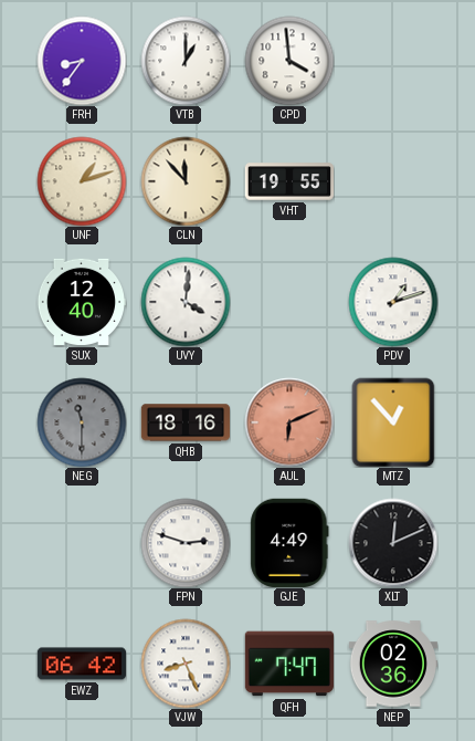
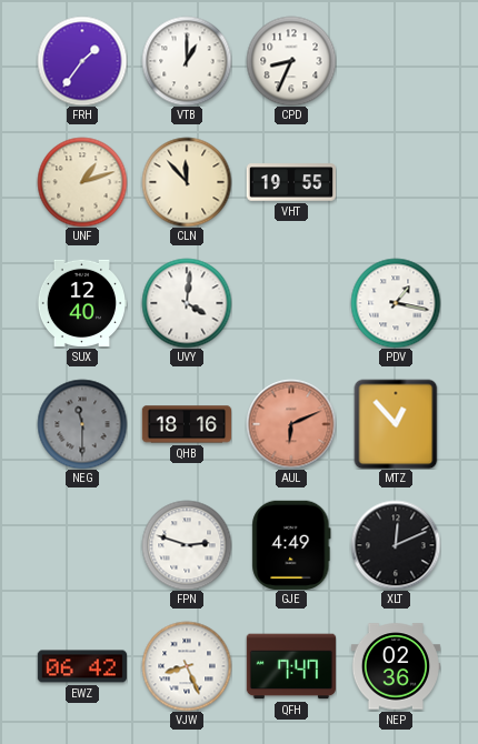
FRH: 8:36 -> 1:36
CPD: 3:59 -> 8:34
PDV: 1:12 -> 1:17
